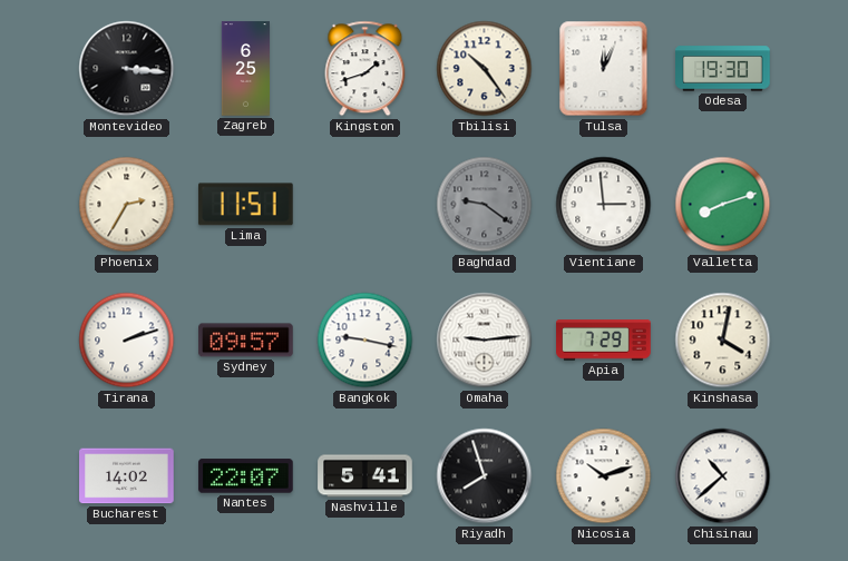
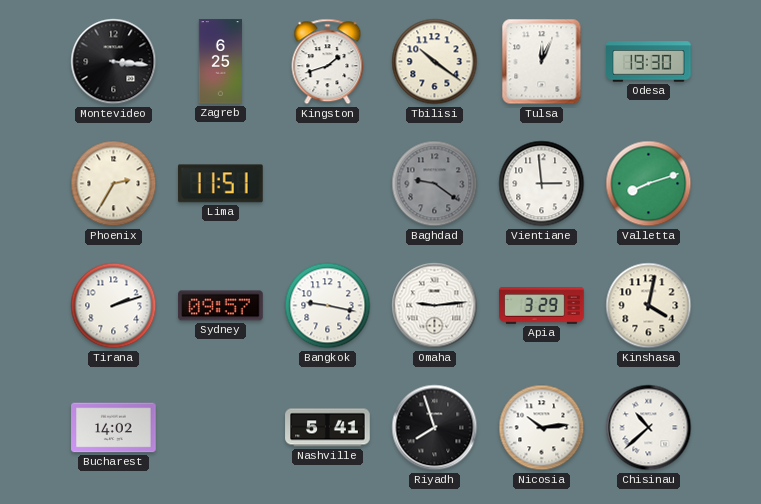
Tbilisi: 10:24 -> 10:21
Apia: 7:29 -> 3:29
Nantes: 22:07 -> none
Nicosia: 10:12 -> 10:14
